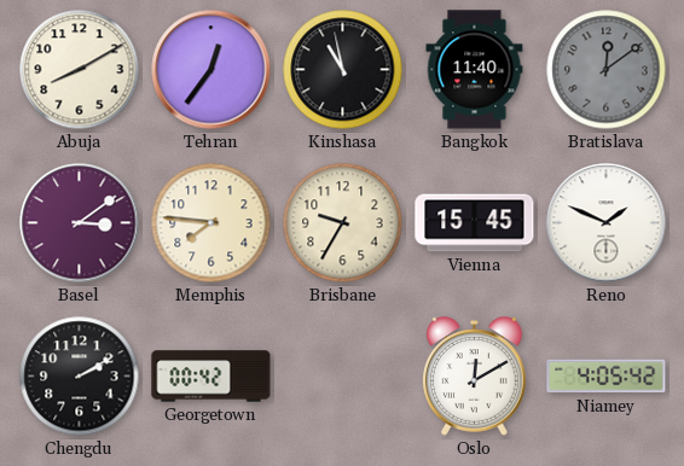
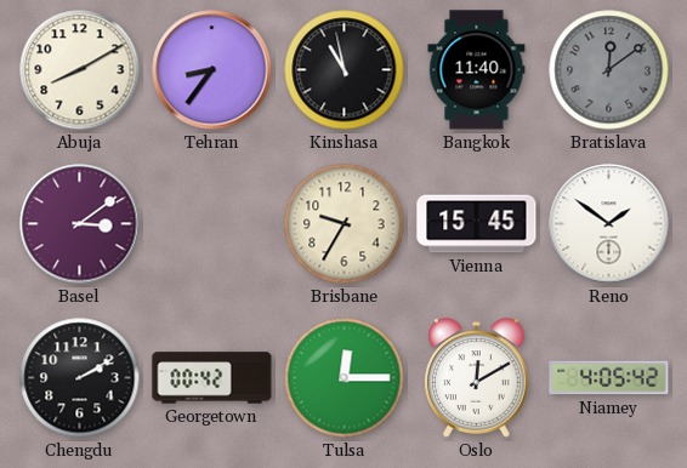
Tehran: 12:36 -> 8:36
Memphis: 7:46 -> none
Reno: 1:49 -> 1:51
Tulsa: none -> 12:15
